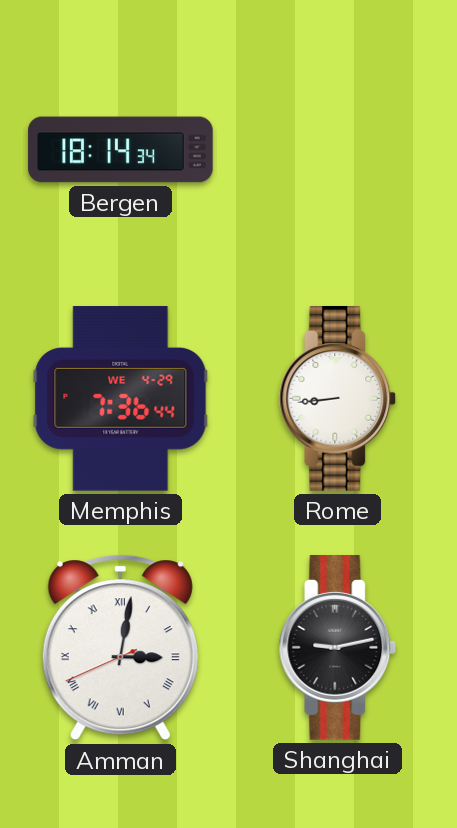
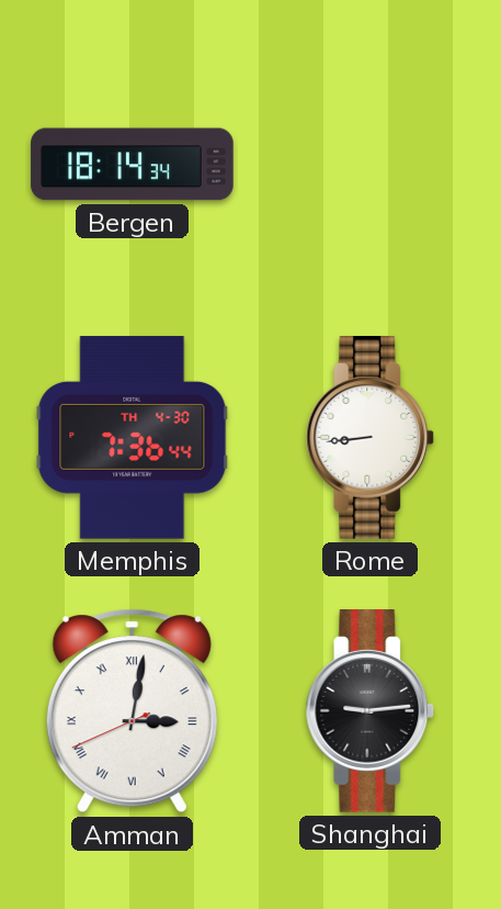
Memphis date: WE 4-29 -> TH 4-30
Shanghai: 9:13 -> 9:14
